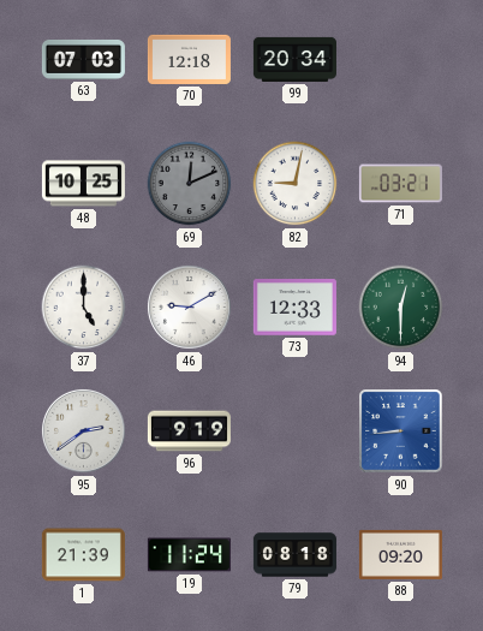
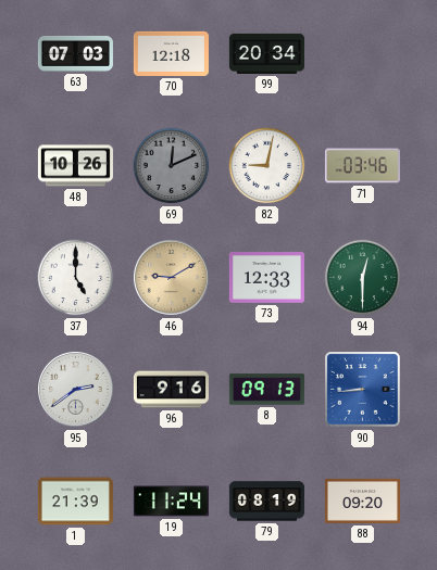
48: 10:25 -> 10:26
71: 03:21 -> 03:46
46 dial: white -> champagne
96: 9:19 -> 9:16
8: none -> 09:13
79: 08:18 -> 08:19
